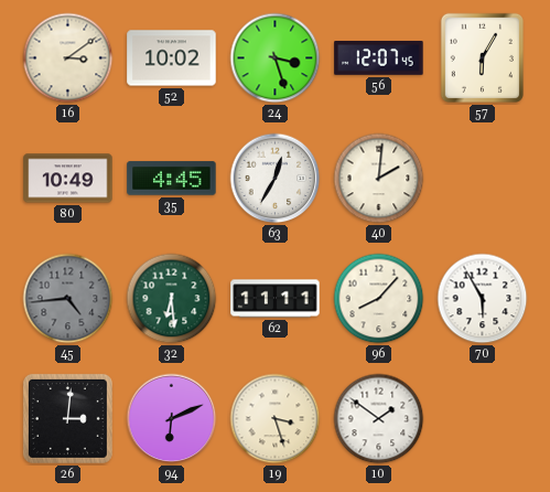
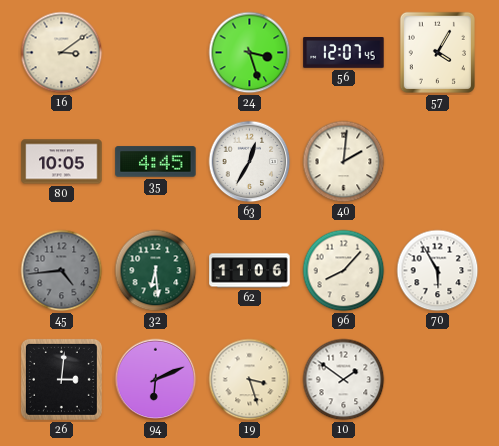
52: 10:02 -> none
57: 6:05 -> 4:05
80: 10:49 -> 10:05
62: 11:11 -> 11:06
